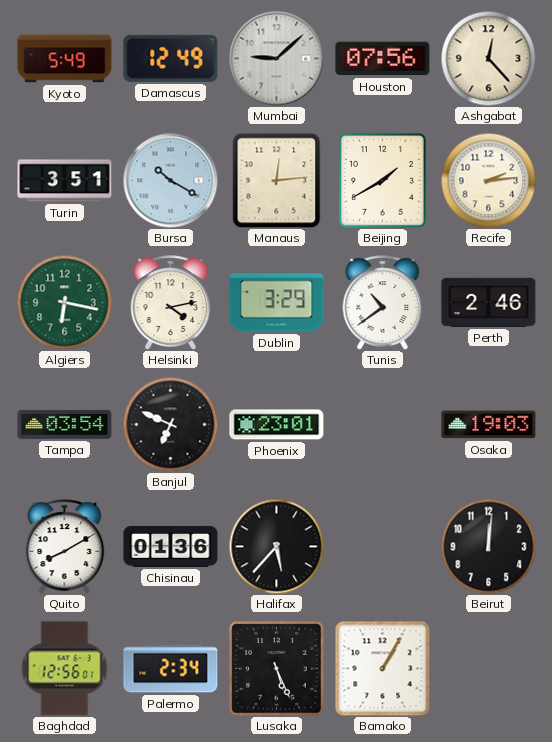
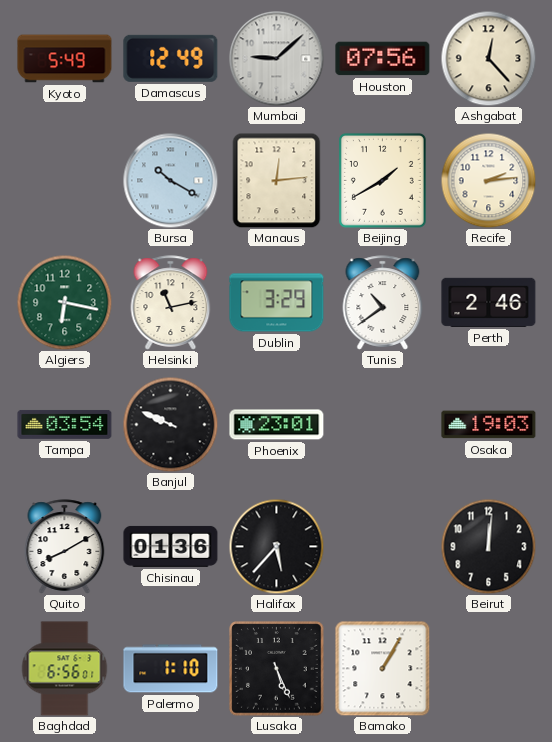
Turin: 3:51 -> none
Helsinki: 4:13 -> 11:13
Banjul: 6:49 -> 9:49
Baghdad: 12:56 -> 6:56
Palermo: 2:34 -> 1:10
